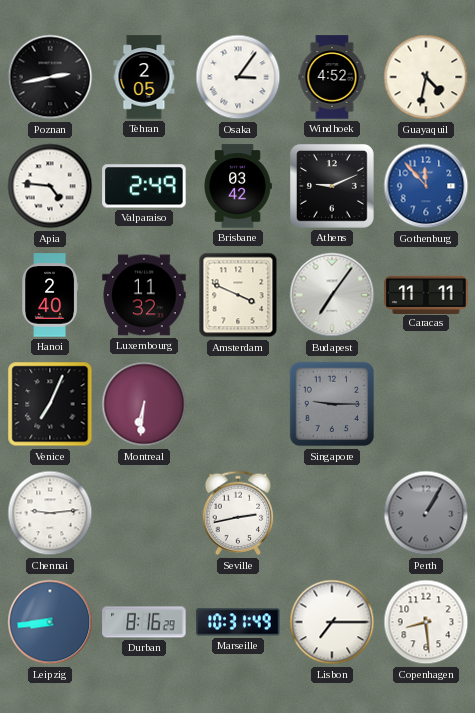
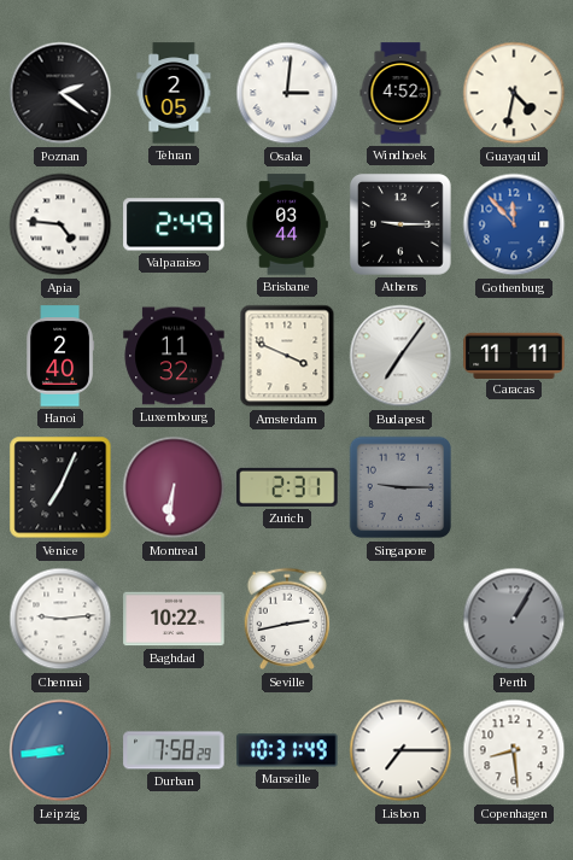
Poznan: 2:43 -> 2:21
Osaka: 3:06 -> 3:01
Brisbane: 03:42 -> 03:44
Athens: 9:11 -> 9:15
Zurich: none -> 2:31
Baghdad: none -> 10:22
Durban: 8:16 -> 7:58
